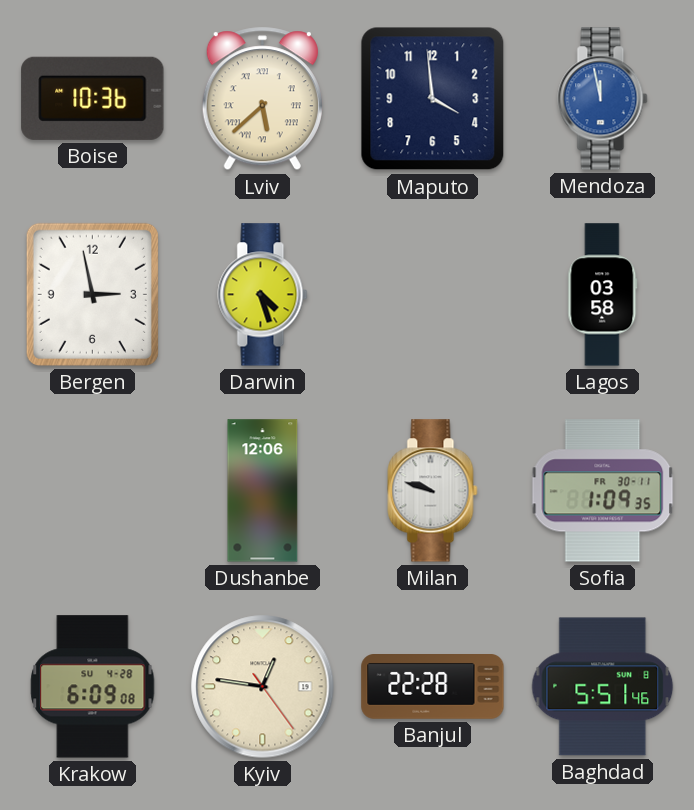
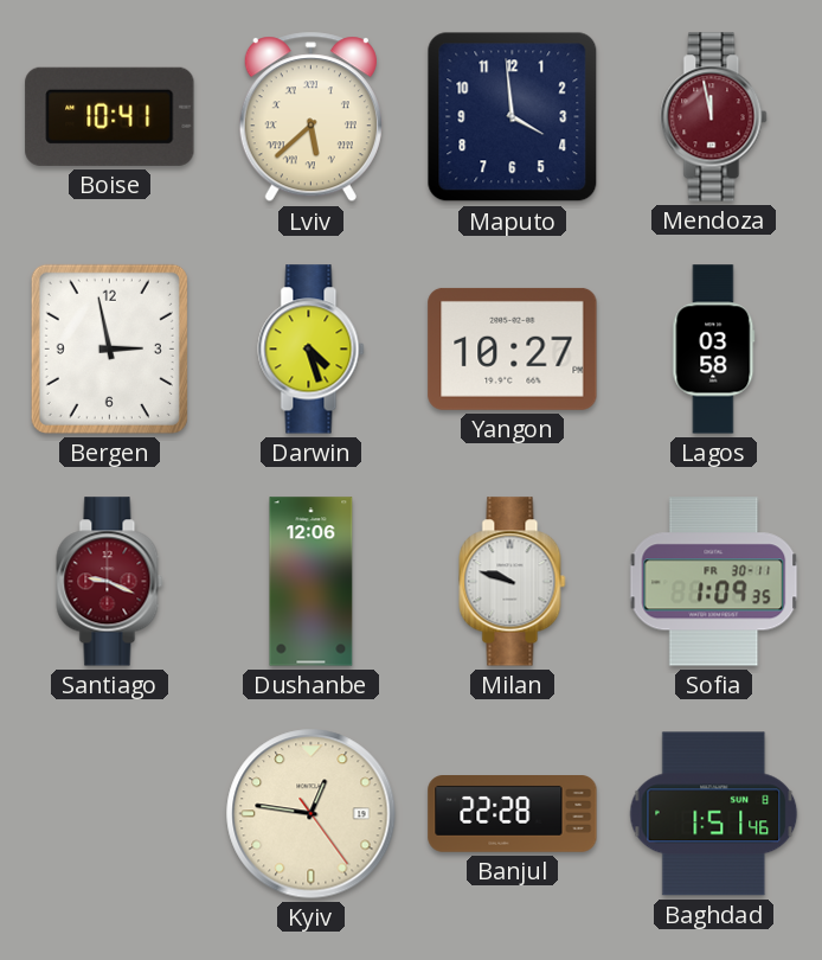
Boise: 10:36 -> 10:41
Mendoza dial: blue -> burgundy
Yangon: none -> 10:27
Santiago: none -> 9:19
Krakow: 6:09 -> none
Baghdad: 5:51 -> 1:51
